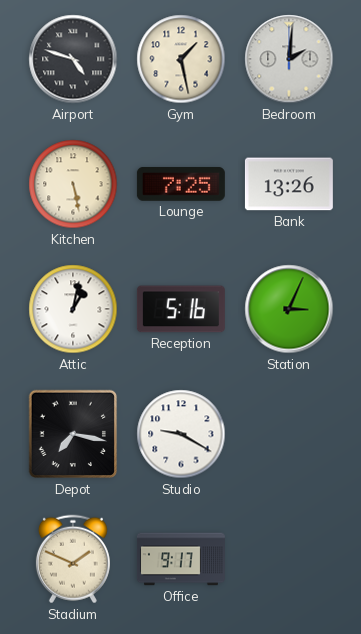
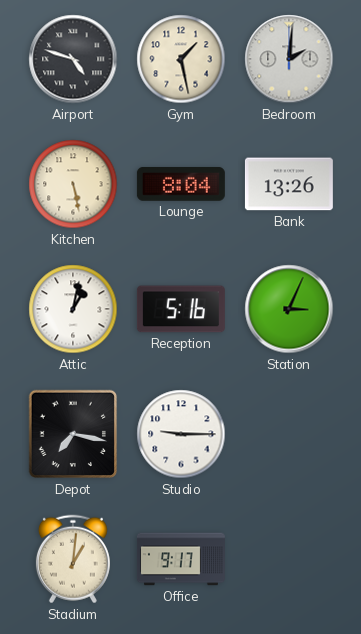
Lounge: 7:25 -> 8:04
Studio: 9:20 -> 9:15
Stadium: 1:49 -> 1:01
